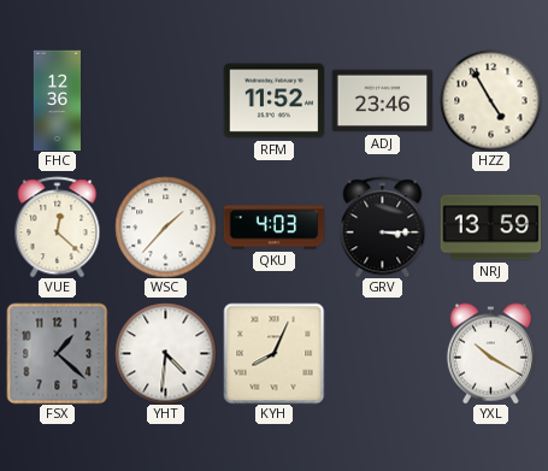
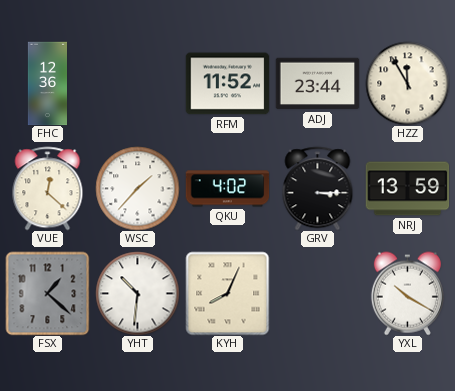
ADJ: 23:46 -> 23:44
HZZ: 4:55 -> 11:55
QKU: 4:03 -> 4:02
YHT: 4:31 -> 10:31
